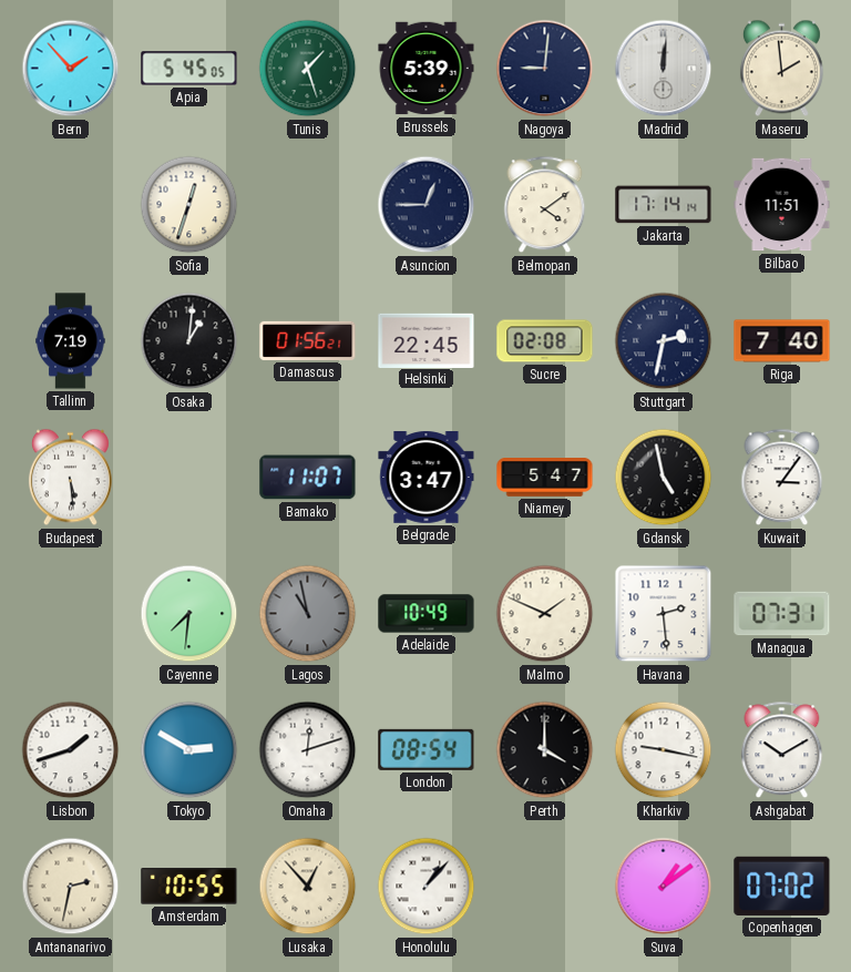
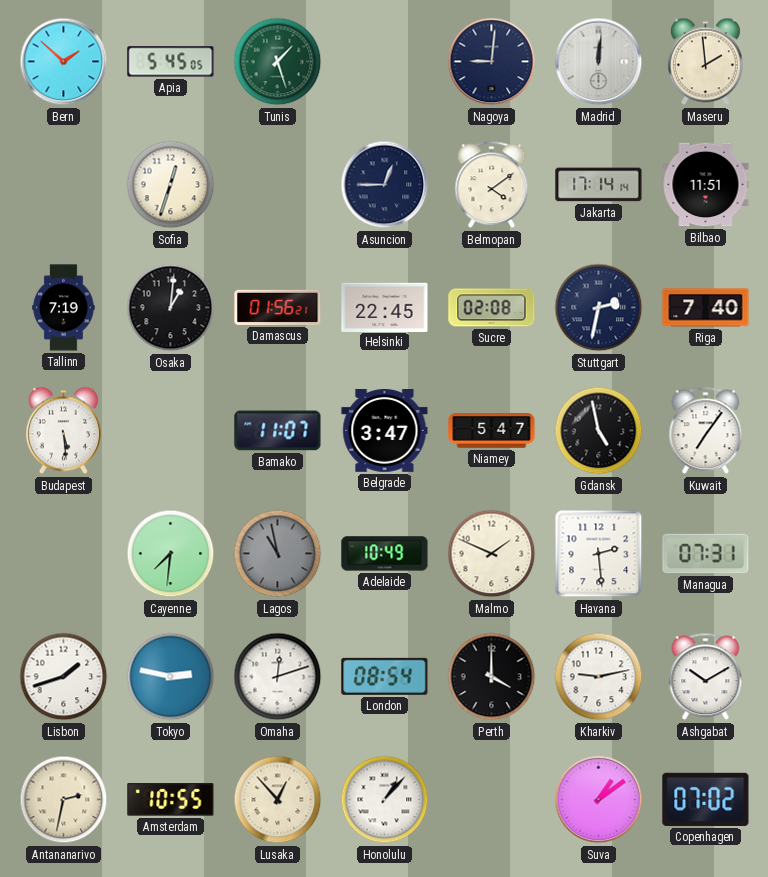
Bern: 1:53 -> 1:52
Brussels: 5:39 -> none
Kuwait: 3:06 -> 7:06
Tokyo: 2:50 -> 2:47
Kharkiv: 9:17 -> 9:13
